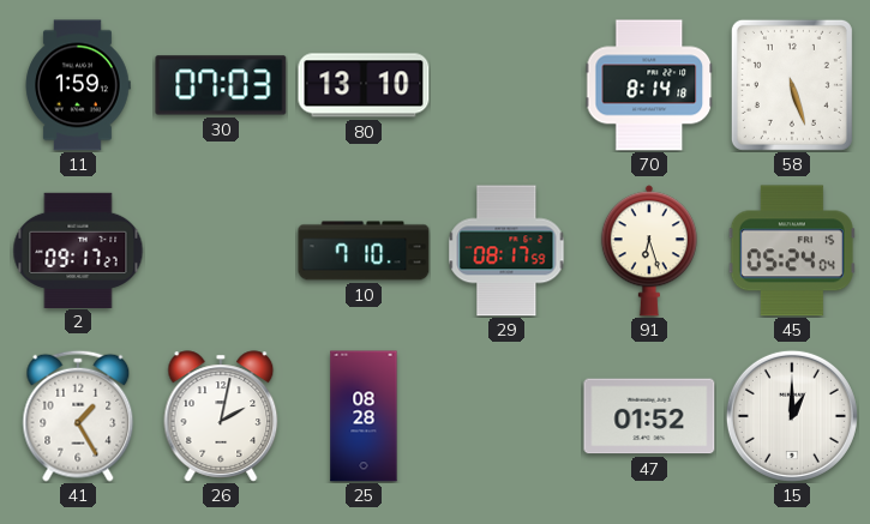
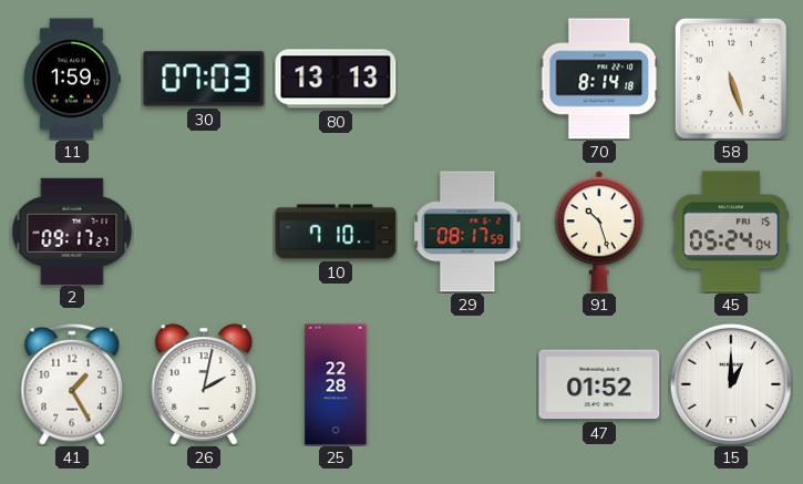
80: 13:10 -> 13:13
91: 6:27 -> 10:27
25: 08:28 -> 22:28
